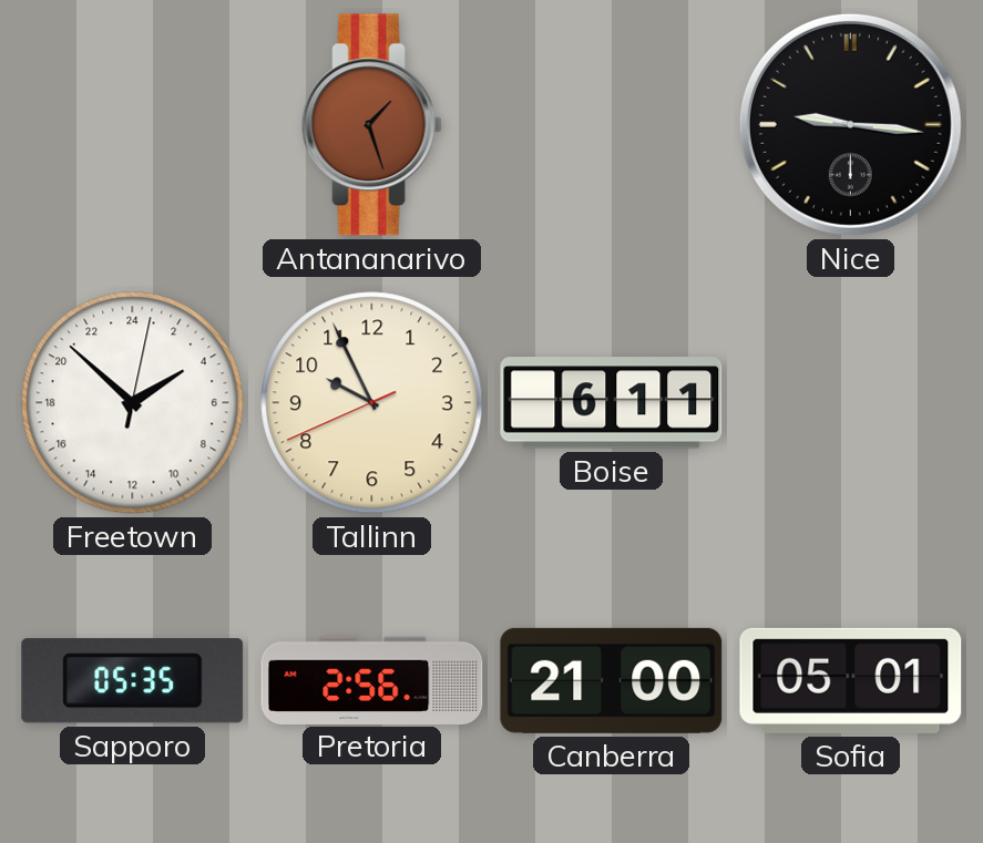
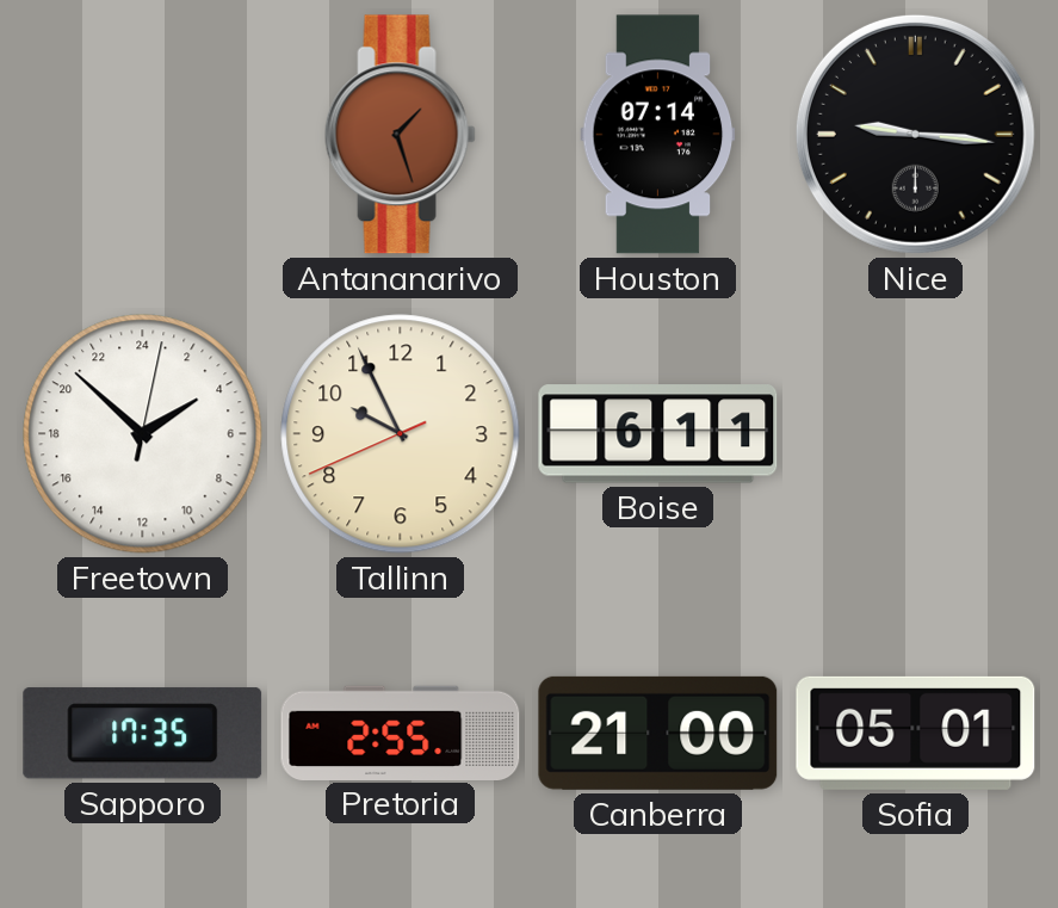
Houston: none -> 07:14
Sapporo: 05:35 -> 17:35
Pretoria: 2:56 -> 2:55
